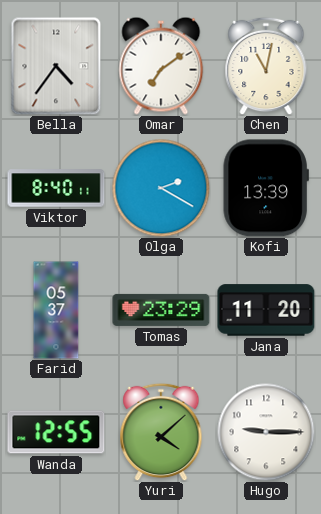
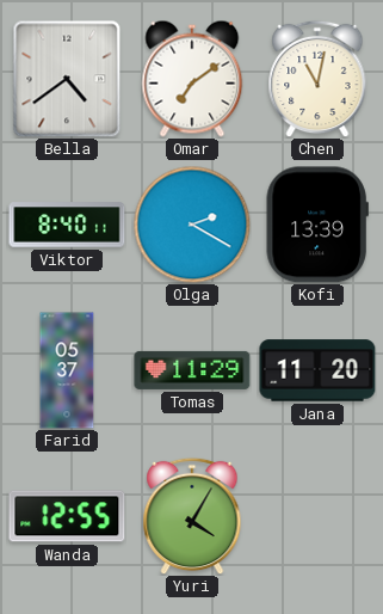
Bella: 4:36 -> 4:39
Tomas: 23:29 -> 11:29
Yuri: 4:08 -> 4:05
Hugo: 9:15 -> none
